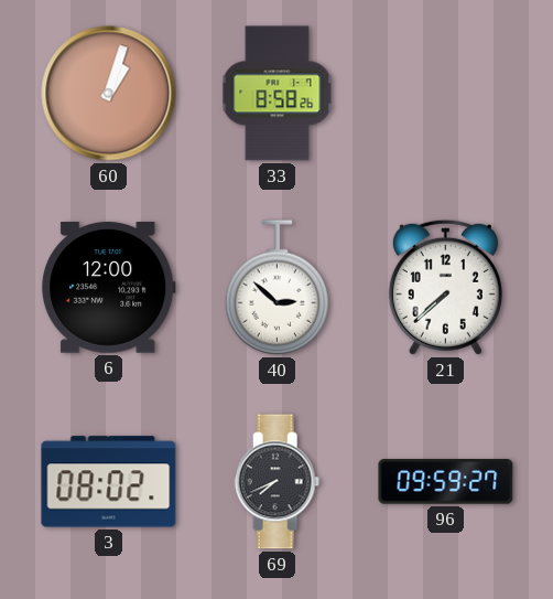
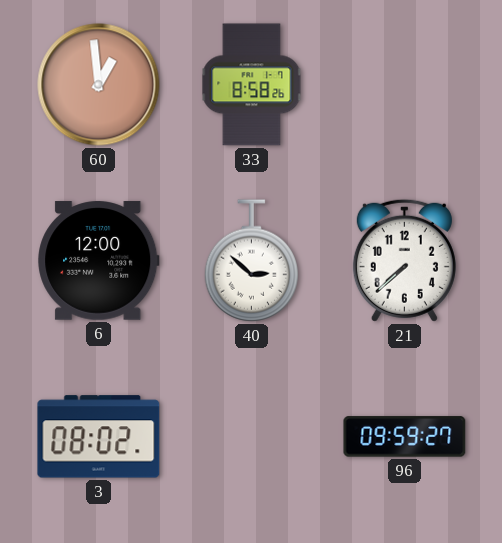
60: 1:03 -> 12:59
69: 7:41 -> none
